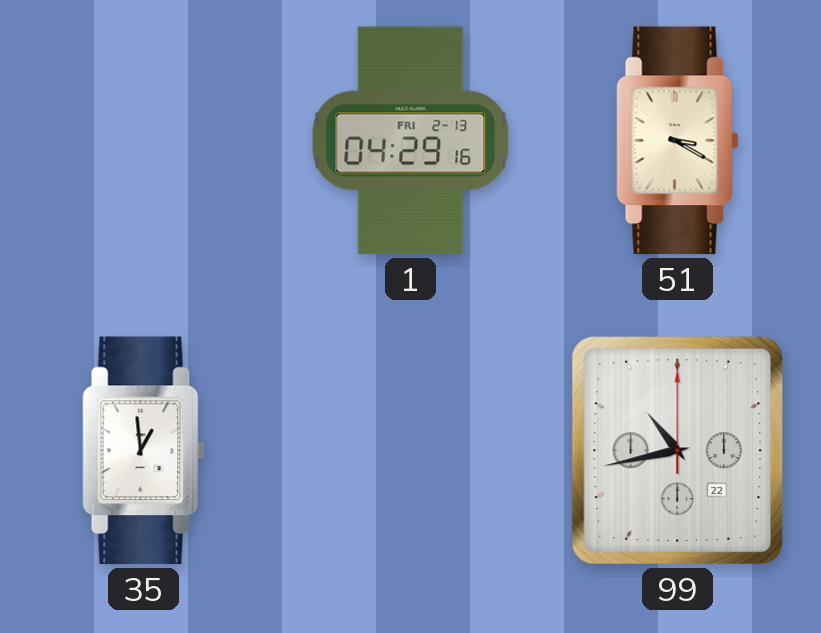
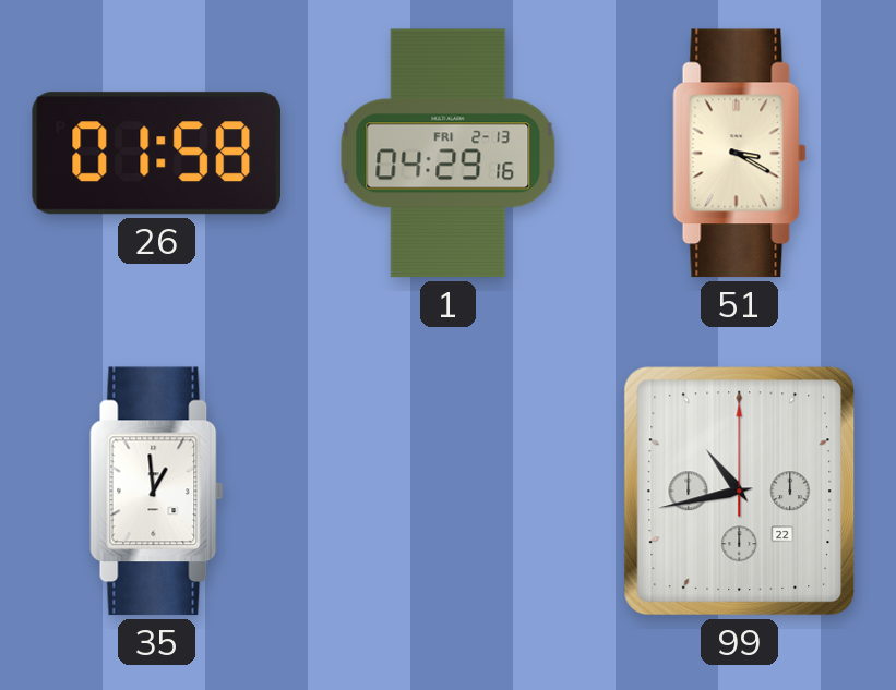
26: none -> 01:58
